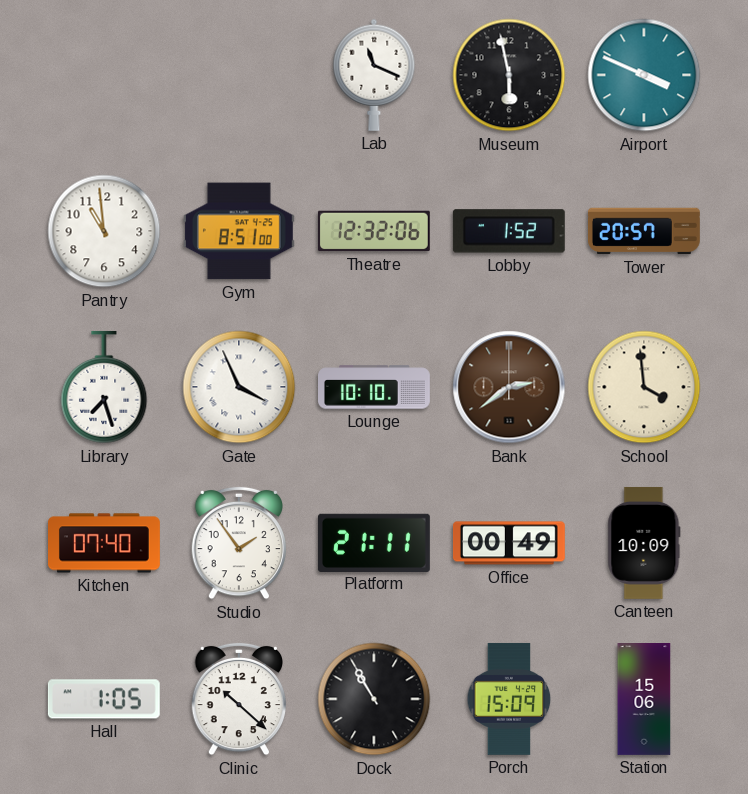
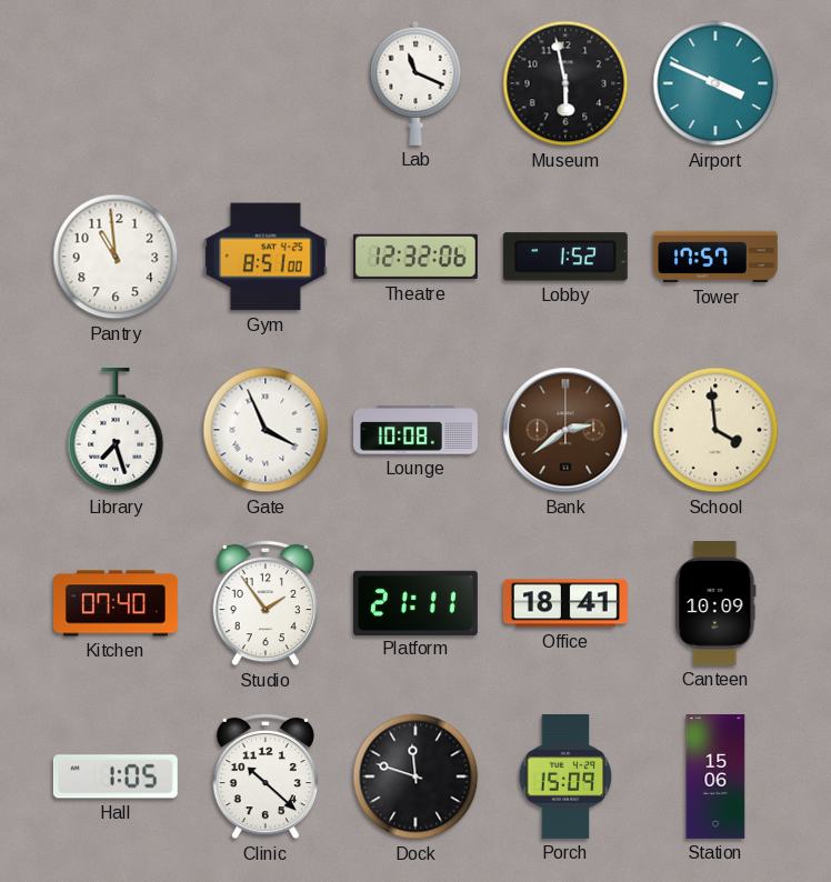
Tower: 20:57 -> 17:57
Lounge: 10:10 -> 10:08
Office: 00:49 -> 18:41
Dock: 10:55 -> 11:48
